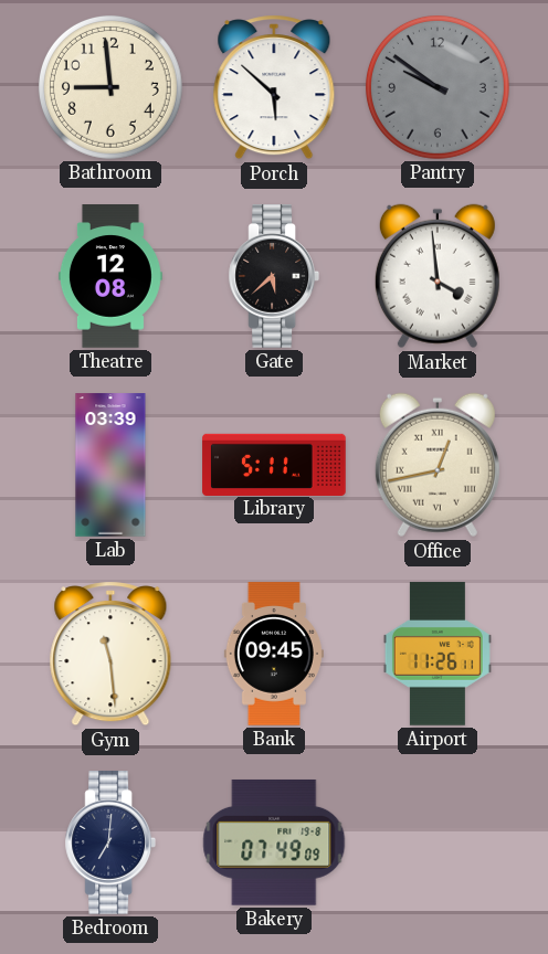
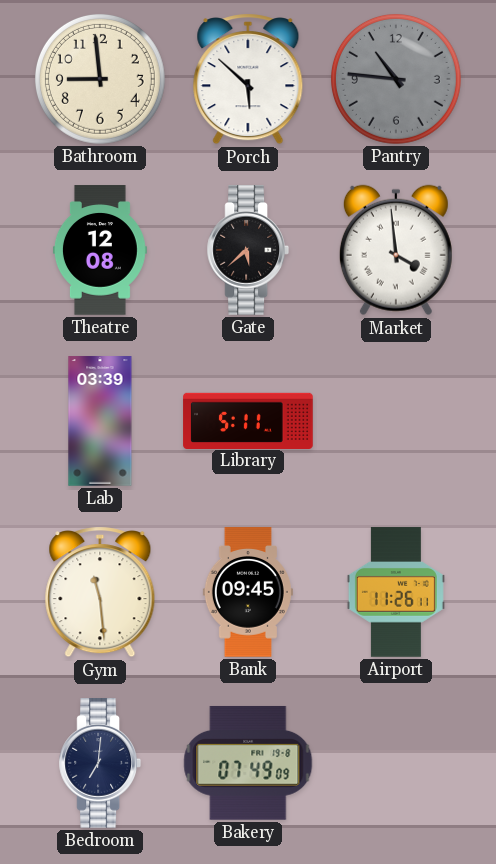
Pantry: 9:51 -> 10:46
Office: 12:43 -> none
